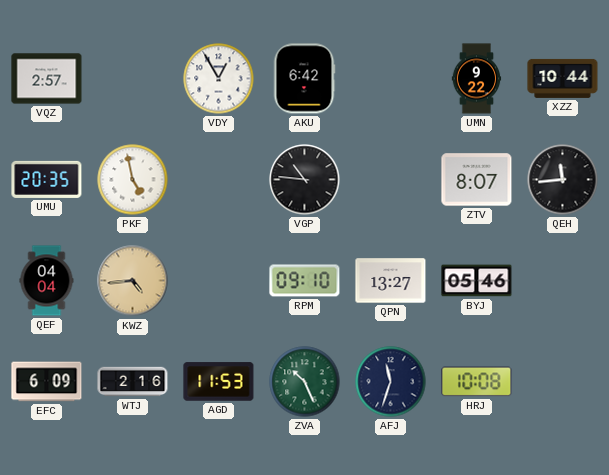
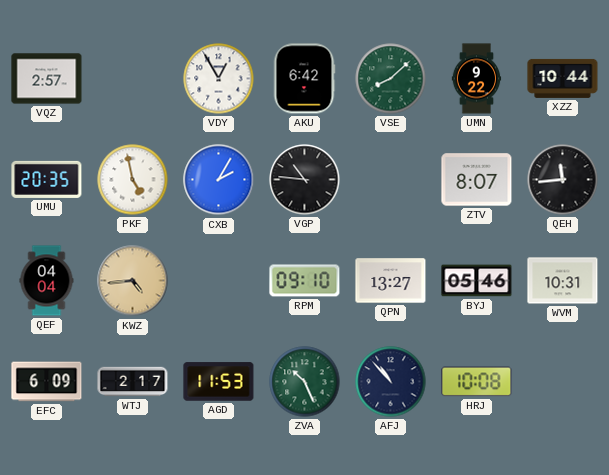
VSE: none -> 8:08
CXB: none -> 2:05
WVM: none -> 10:31
WTJ: 2:16 -> 2:17
AFJ: 11:33 -> 10:53
